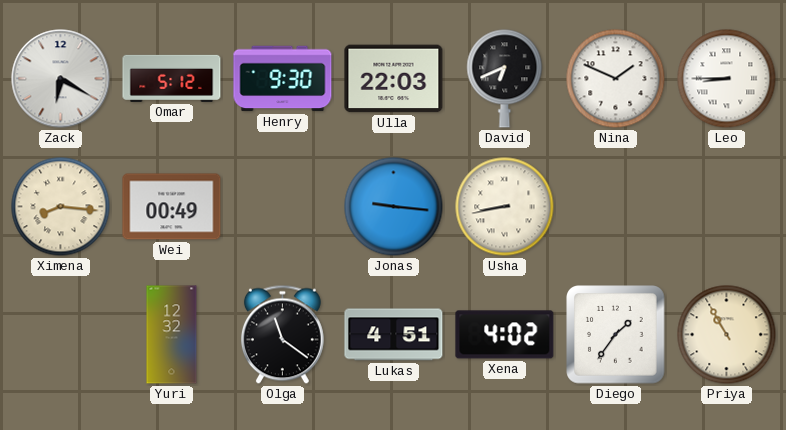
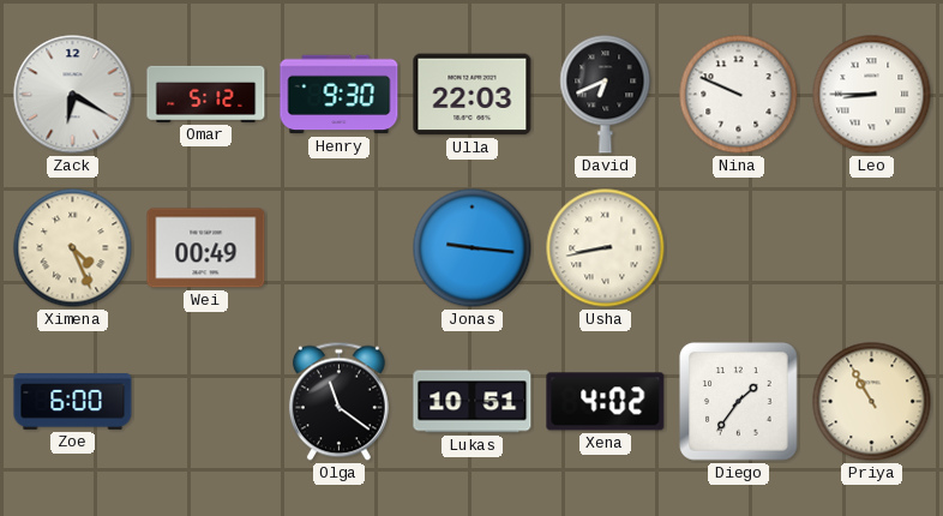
Nina: 1:49 -> 9:49
Ximena: 8:16 -> 4:26
Zoe: none -> 6:00
Yuri: 12:32 -> none
Lukas: 4:51 -> 10:51
